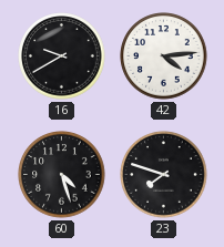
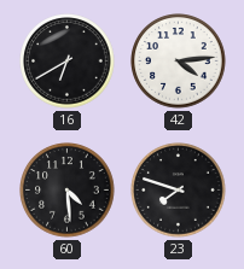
16: 9:40 -> 6:40
60: 4:27 -> 4:29
